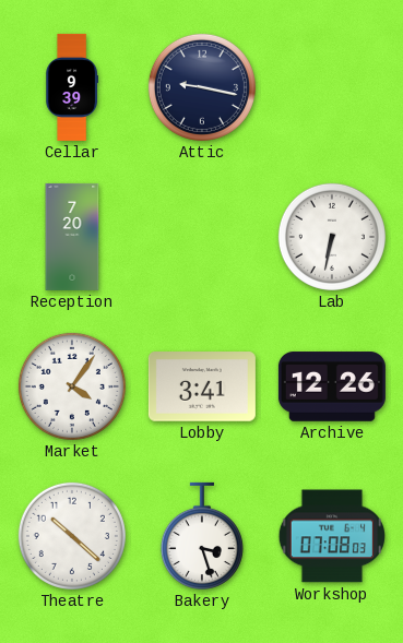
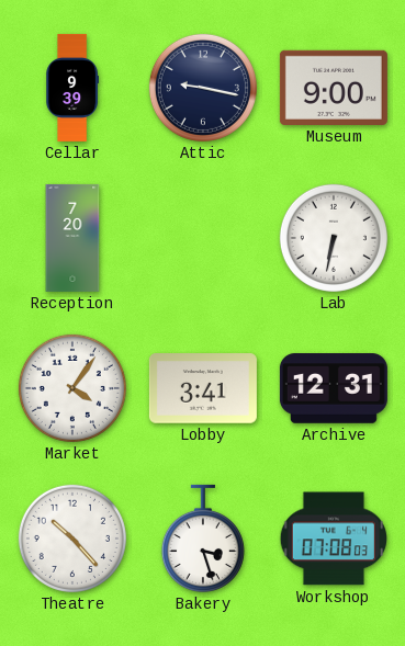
Museum: none -> 9:00
Archive: 12:26 -> 12:31
Theatre: 10:22 -> 10:23
